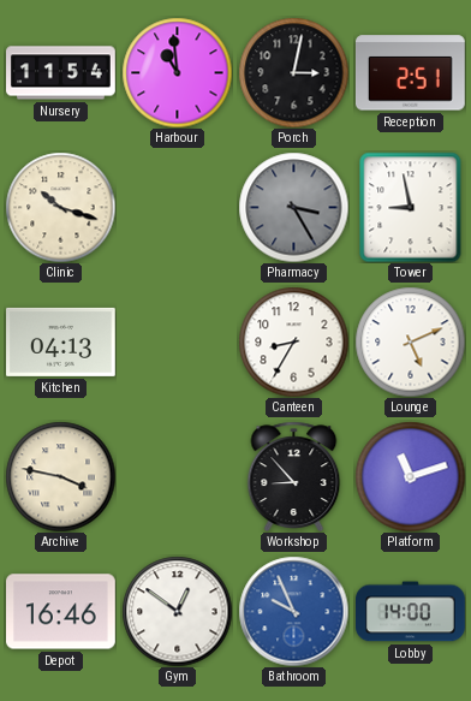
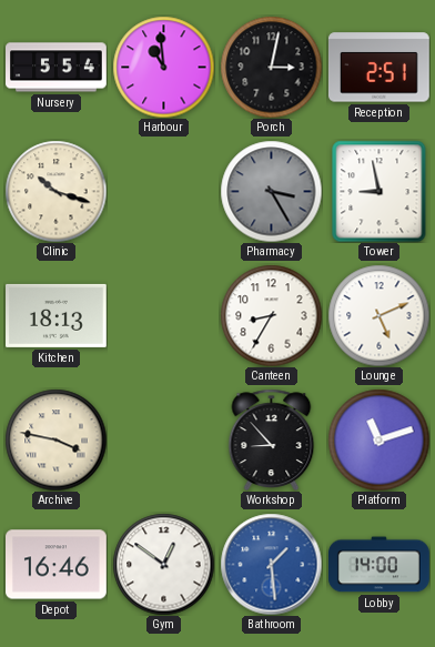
Nursery: 11:54 -> 5:54
Kitchen: 04:13 -> 18:13
Bathroom: 9:56 -> 1:29
